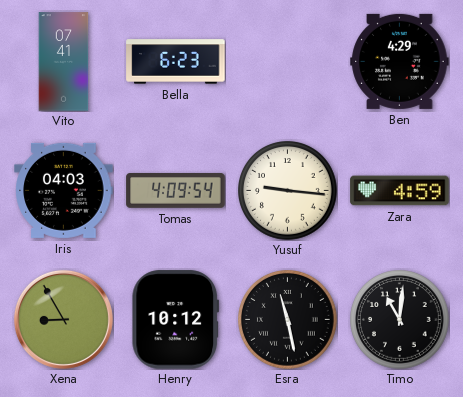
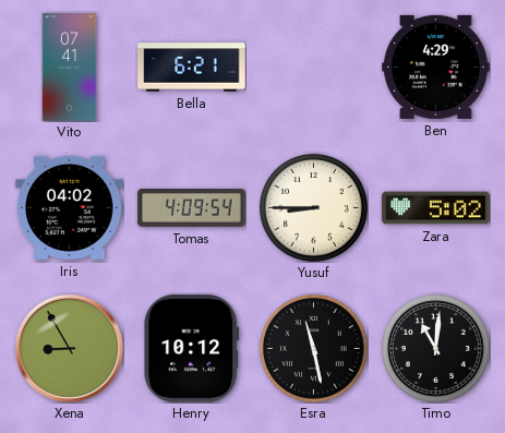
Bella: 6:23 -> 6:21
Iris: 04:03 -> 04:02
Yusuf: 9:16 -> 8:45
Zara: 4:59 -> 5:02
